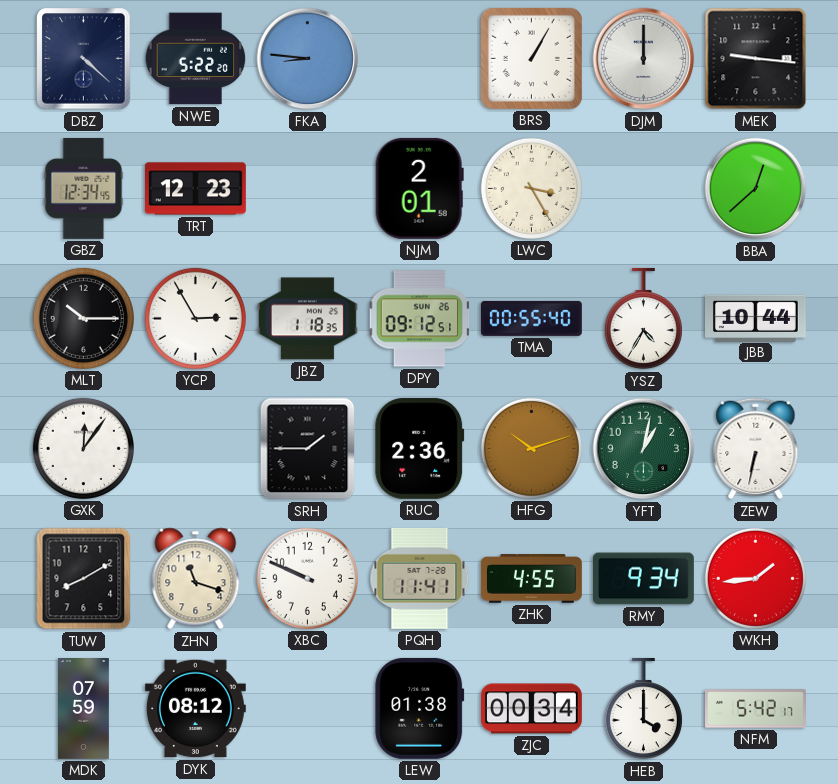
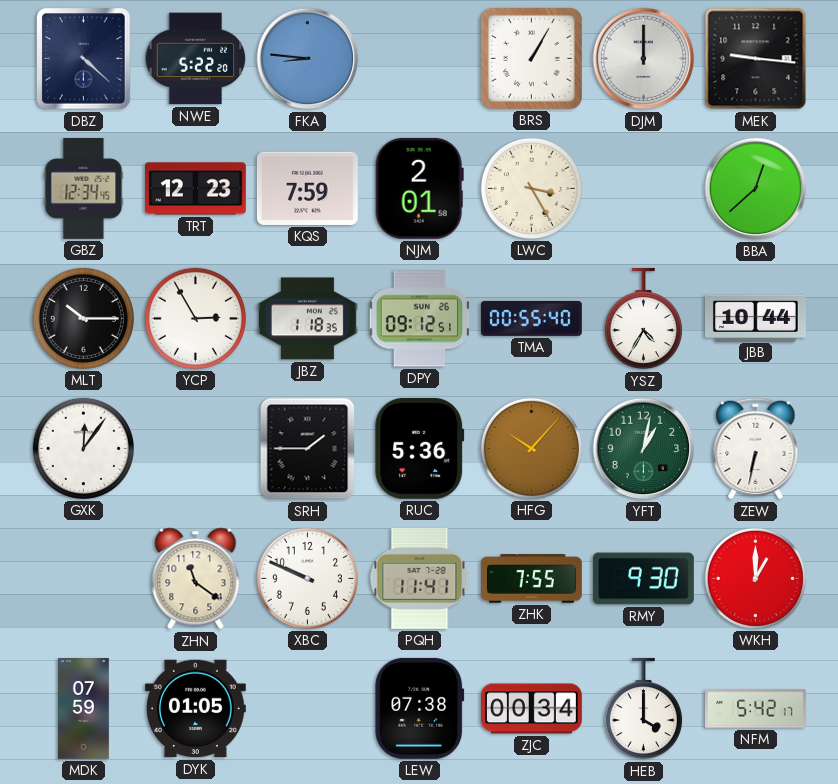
KQS: none -> 7:59
RUC: 2:36 -> 5:36
HFG: 10:12 -> 10:07
TUW: 8:10 -> none
ZHN: 11:18 -> 11:21
ZHK: 4:55 -> 7:55
RMY: 9:34 -> 9:30
WKH: 1:44 -> 1:00
DYK: 08:12 -> 01:05
LEW: 01:38 -> 07:38
